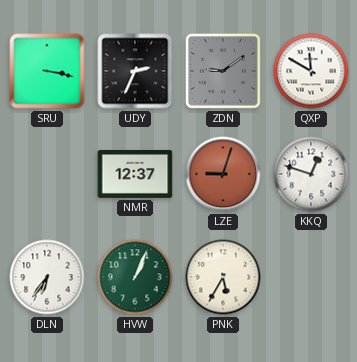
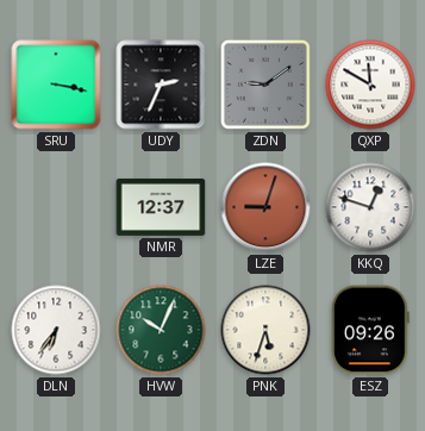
HVW: 1:04 -> 10:04
PNK: 5:35 -> 5:33
ESZ: none -> 09:26
